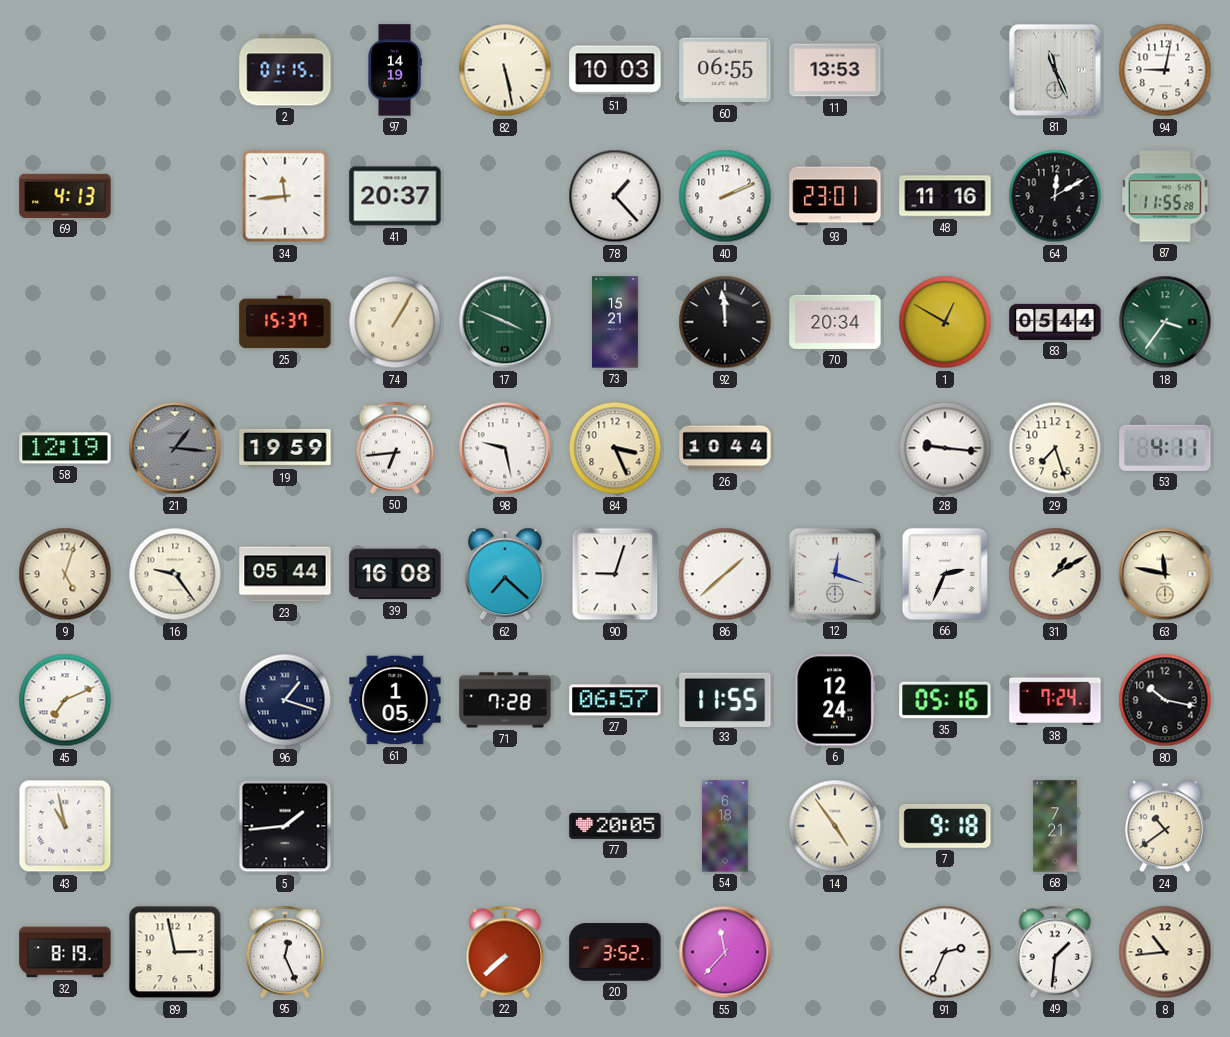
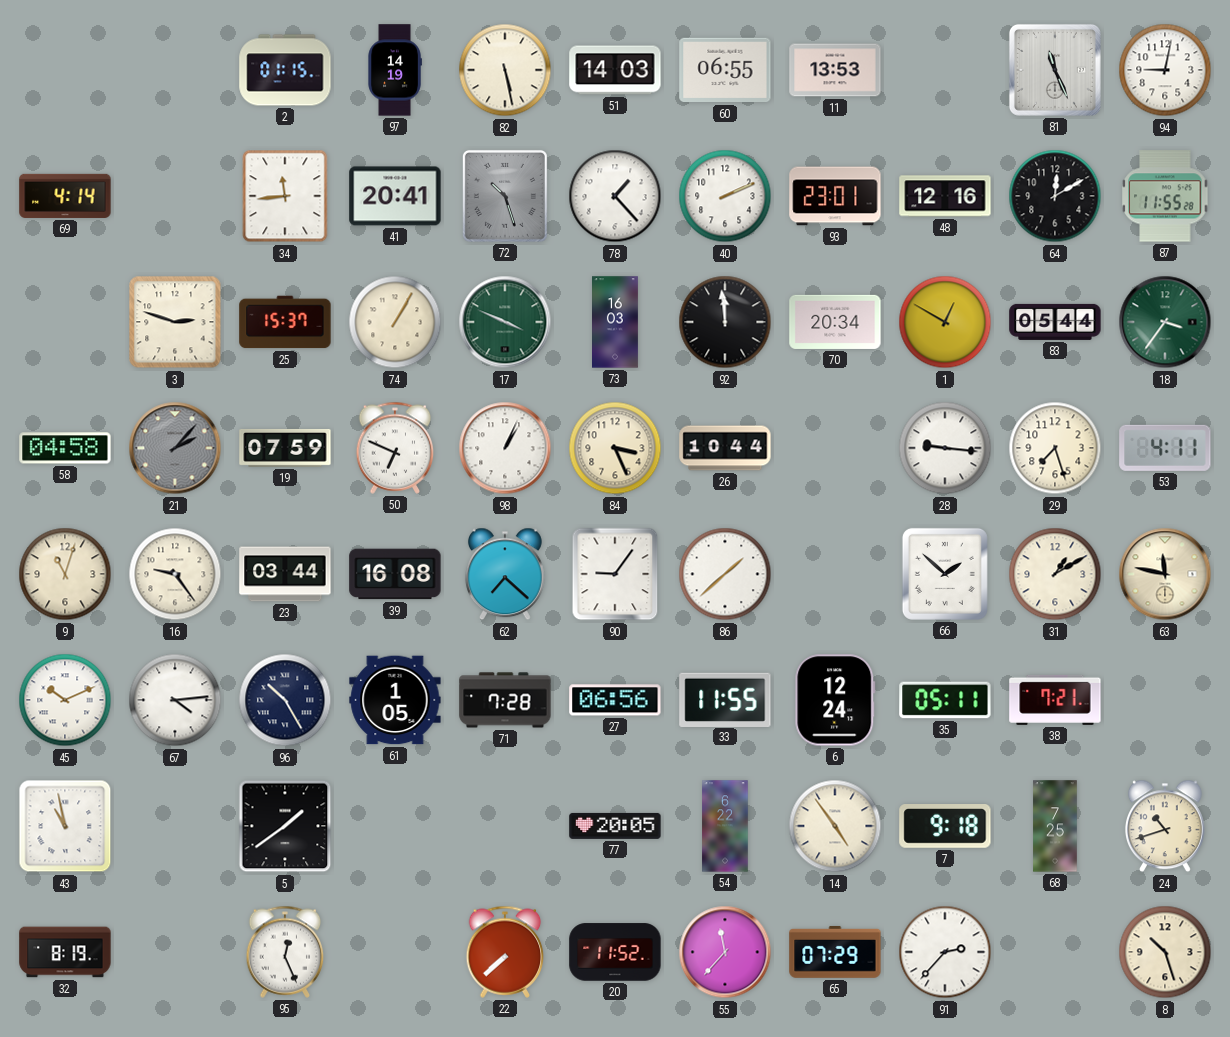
51: 10:03 -> 14:03
69: 4:13 -> 4:14
41: 20:37 -> 20:41
72: none -> 10:27
48: 11:16 -> 12:16
3: none -> 2:48
73: 15:21 -> 16:03
58: 12:19 -> 04:58
21: 1:16 -> 2:07
19: 19:59 -> 07:59
50: 6:44 -> 6:49
98: 9:28 -> 1:04
9: 5:03 -> 11:03
23: 05:44 -> 03:44
90: 9:03 -> 9:06
12: 12:18 -> none
66: 2:34 -> 1:52
45: 7:11 -> 10:11
67: none -> 4:14
96: 1:18 -> 10:25
27: 06:57 -> 06:56
35: 05:16 -> 05:11
38: 7:24 -> 7:21
80: 10:17 -> none
5: 1:44 -> 1:39
54: 6:18 -> 6:22
68: 7:21 -> 7:25
24: 10:39 -> 10:42
89: 2:58 -> none
20: 3:52 -> 11:52
65: none -> 07:29
91: 2:34 -> 2:37
49: 1:31 -> none
8: 10:44 -> 10:27
